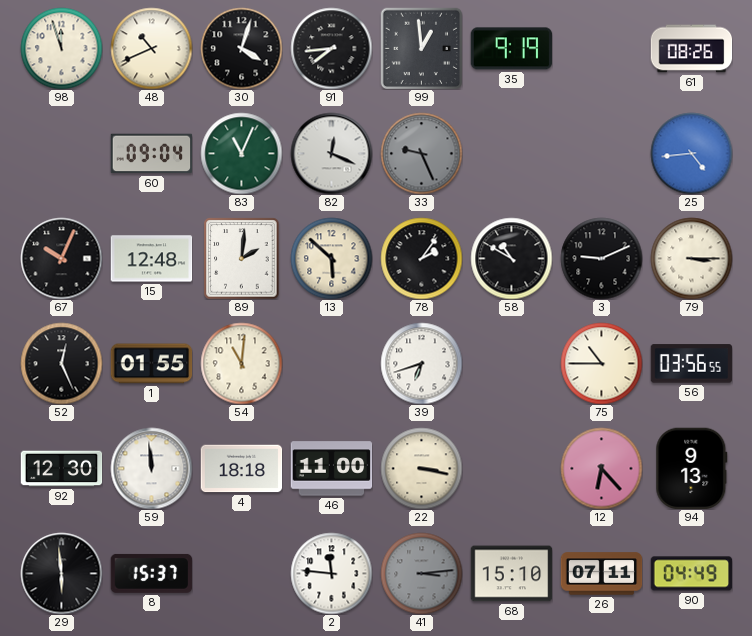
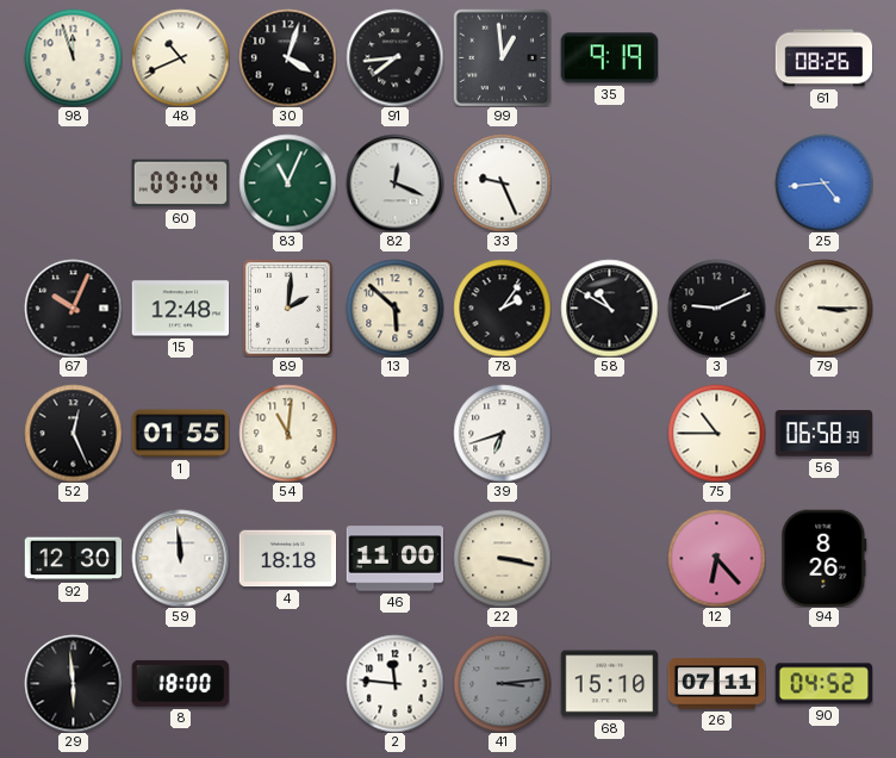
33 dial: grey -> white
56: 03:56 -> 06:58
94: 9:13 -> 8:26
8: 15:37 -> 18:00
90: 04:49 -> 04:52
